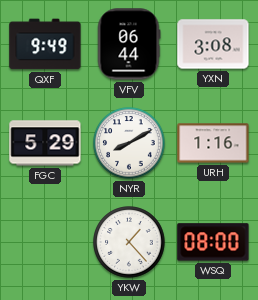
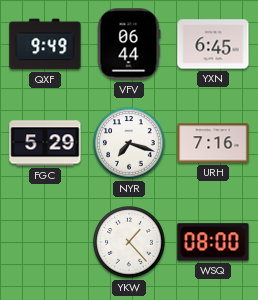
YXN: 3:08 -> 6:45
NYR: 8:10 -> 7:18
URH: 1:16 -> 7:16
